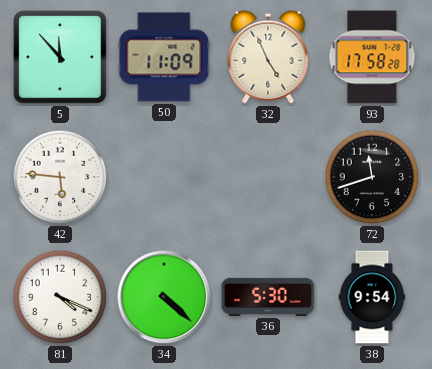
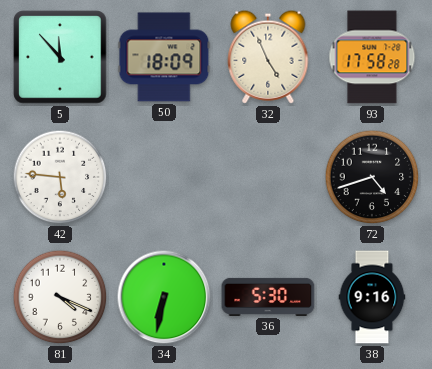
50: 11:09 -> 18:09
72: 11:42 -> 4:42
34: 4:22 -> 6:32
38: 9:54 -> 9:16
